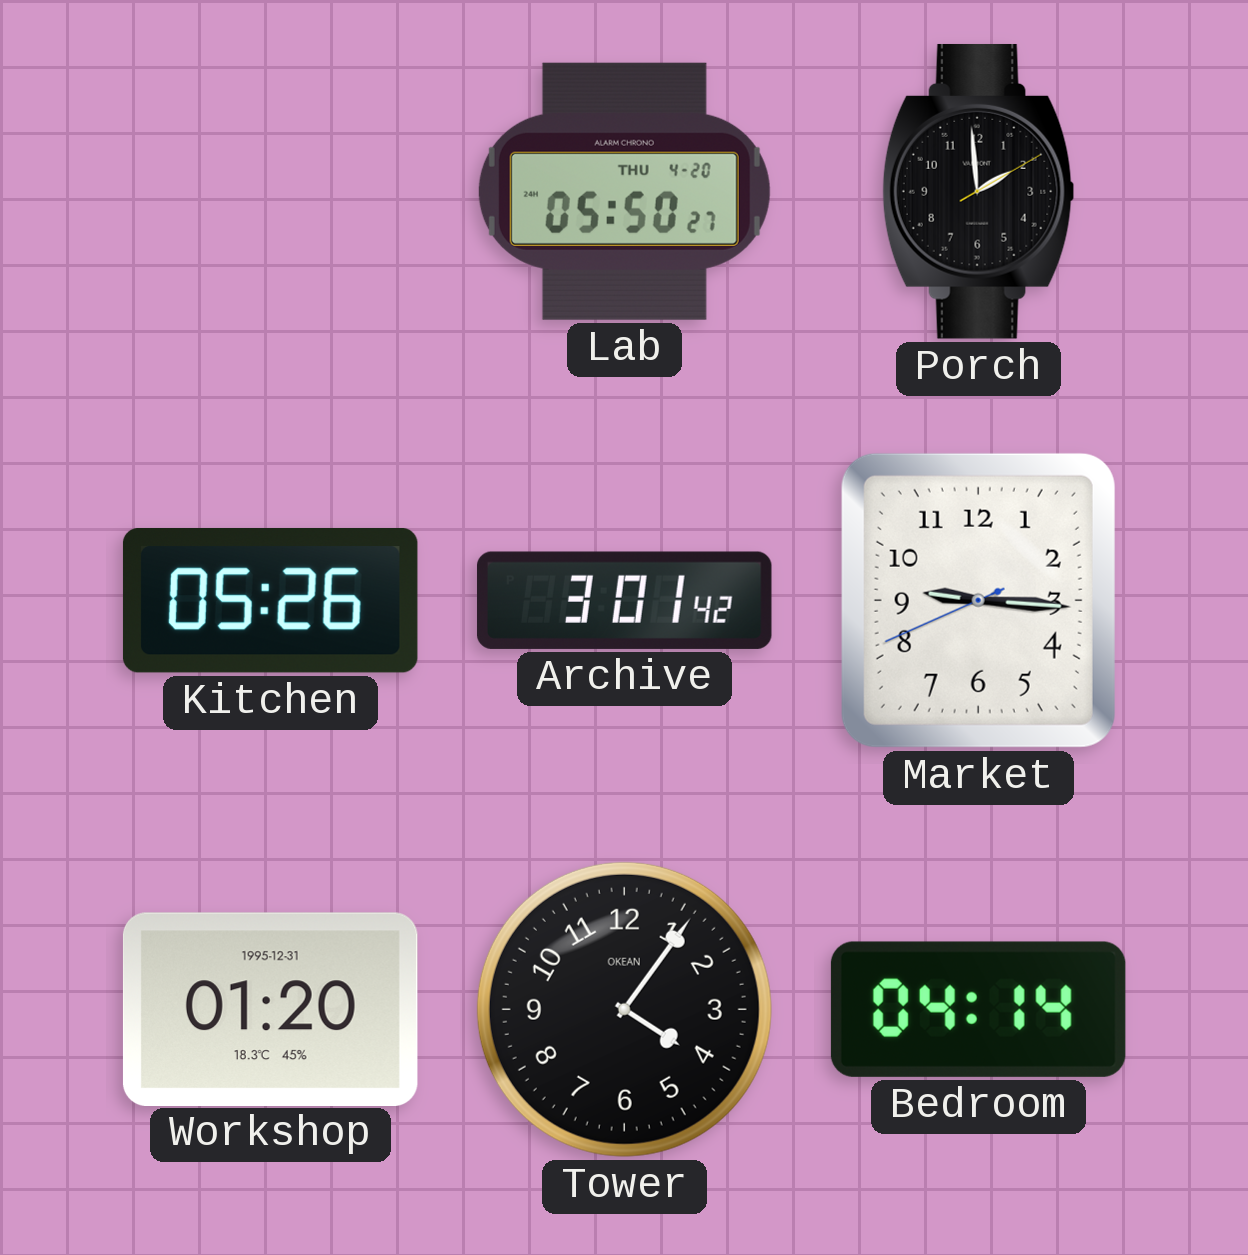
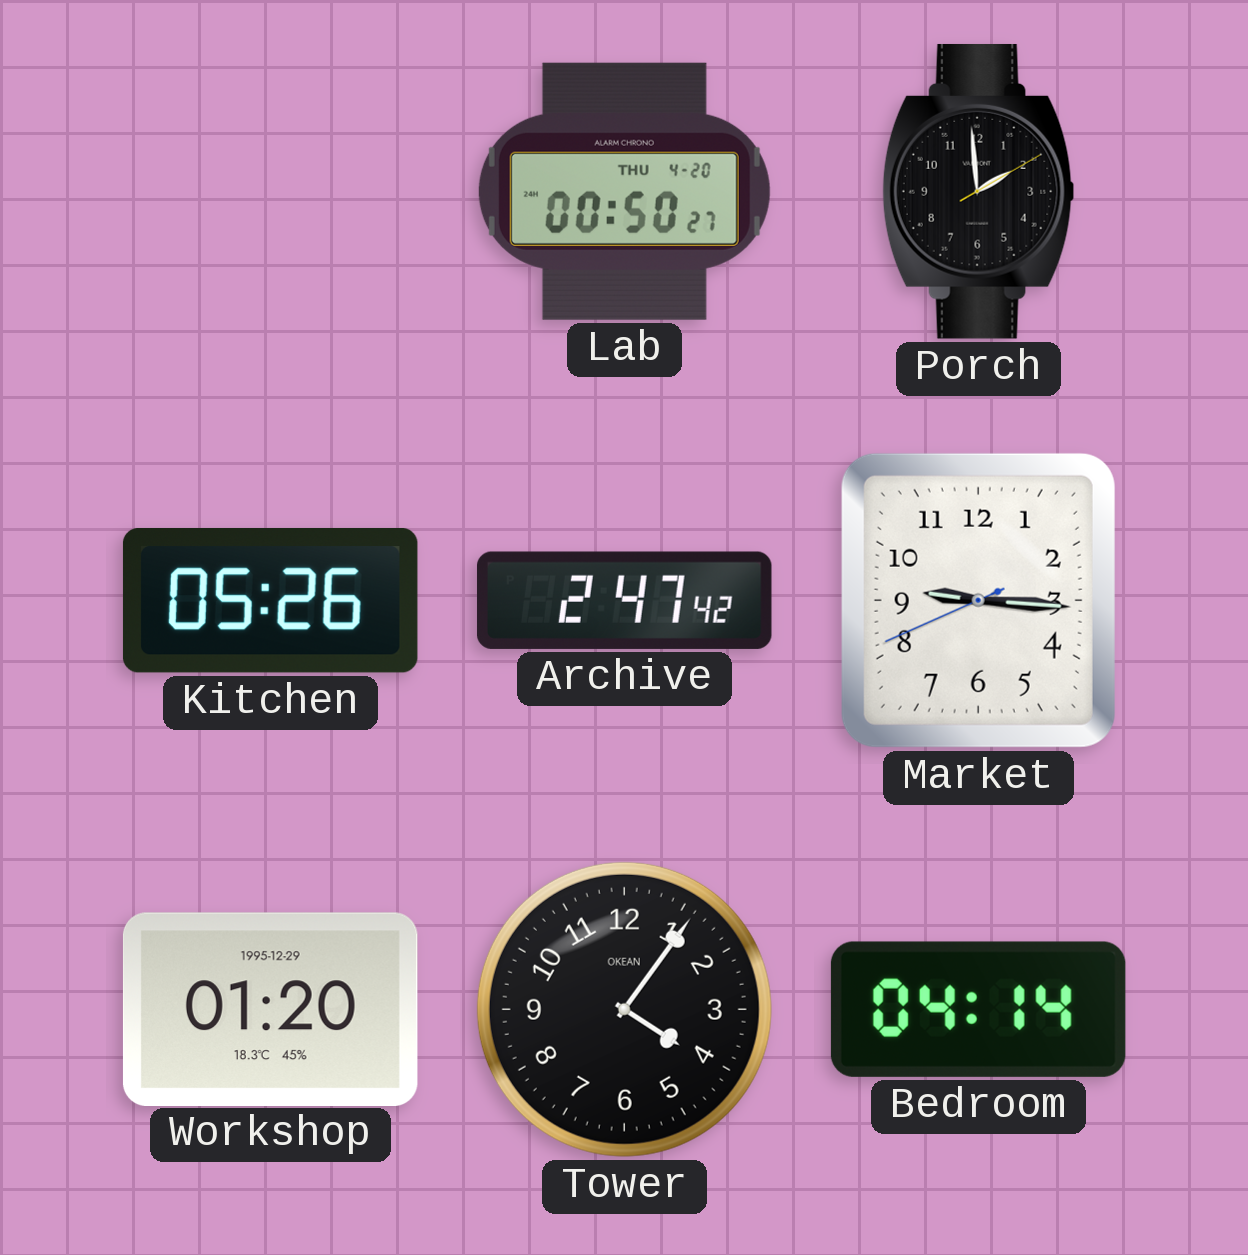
Lab: 05:50 -> 00:50
Archive: 3:01 -> 2:47
Workshop date: 1995-12-31 -> 1995-12-29
